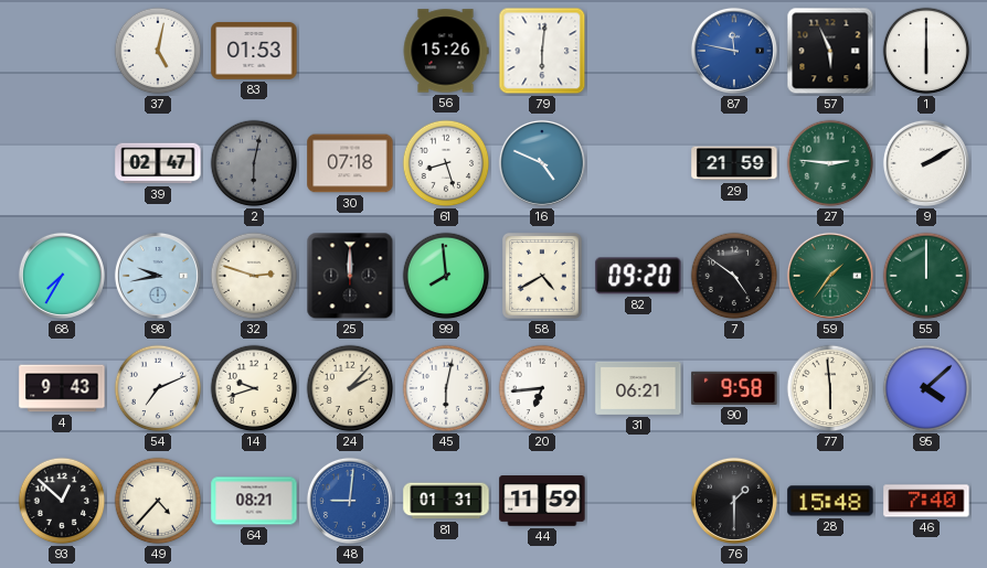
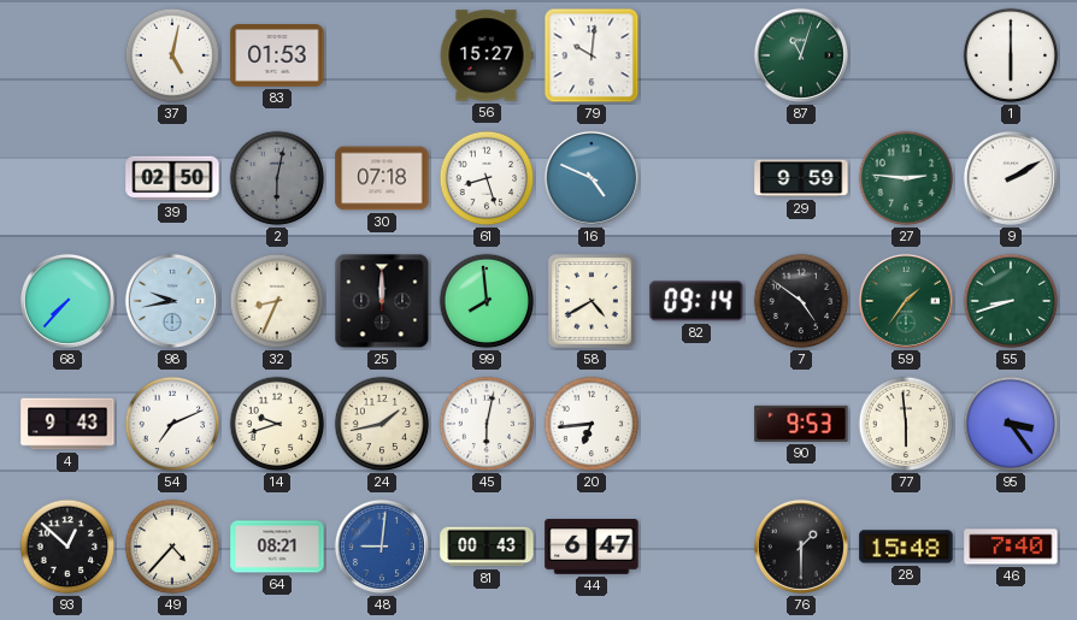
56: 15:26 -> 15:27
79: 6:01 -> 10:01
87: 11:47 -> 11:03
87 dial: blue -> green
57: 5:56 -> none
39: 02:47 -> 02:50
29: 21:59 -> 9:59
68: 7:35 -> 7:37
32: 2:48 -> 8:34
82: 09:20 -> 09:14
55: 12:00 -> 8:42
24: 2:07 -> 1:43
31: 06:21 -> none
90: 9:58 -> 9:53
95: 4:08 -> 3:24
81: 01:31 -> 00:43
44: 11:59 -> 6:47
